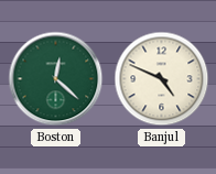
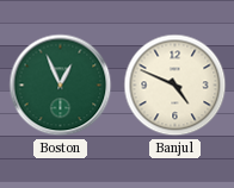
Boston: 12:22 -> 12:56
